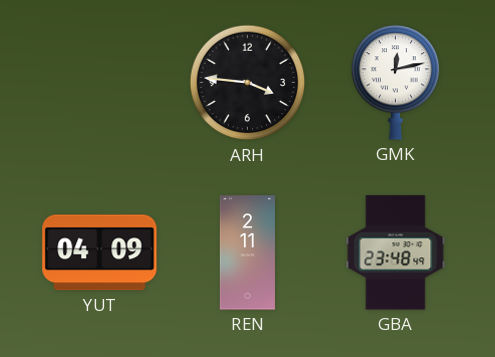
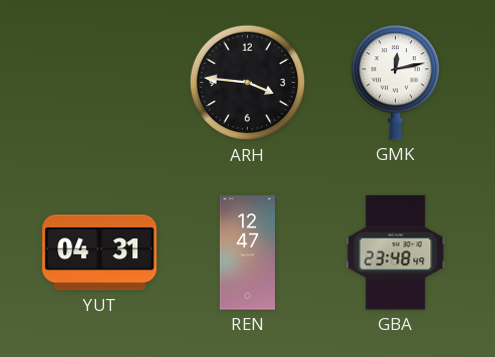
YUT: 04:09 -> 04:31
REN: 2:11 -> 12:47
